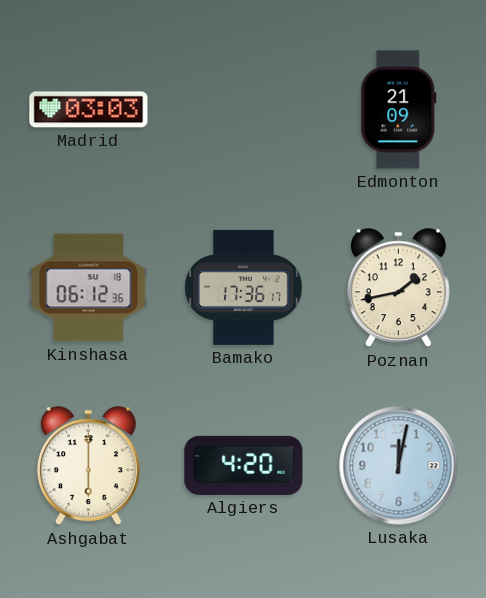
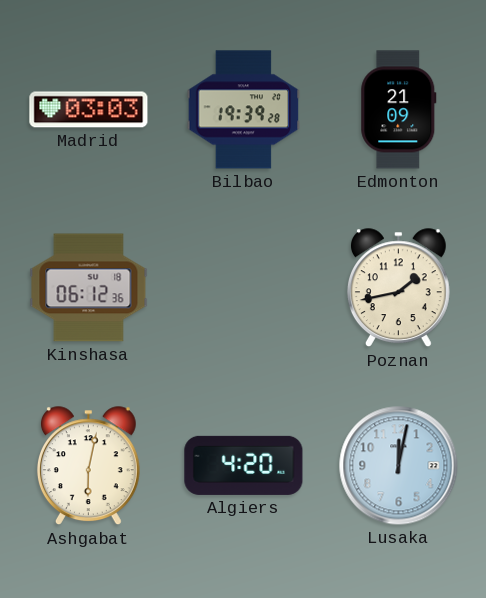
Bilbao: none -> 19:39
Bamako: 17:36 -> none
Ashgabat: 6:00 -> 6:02
